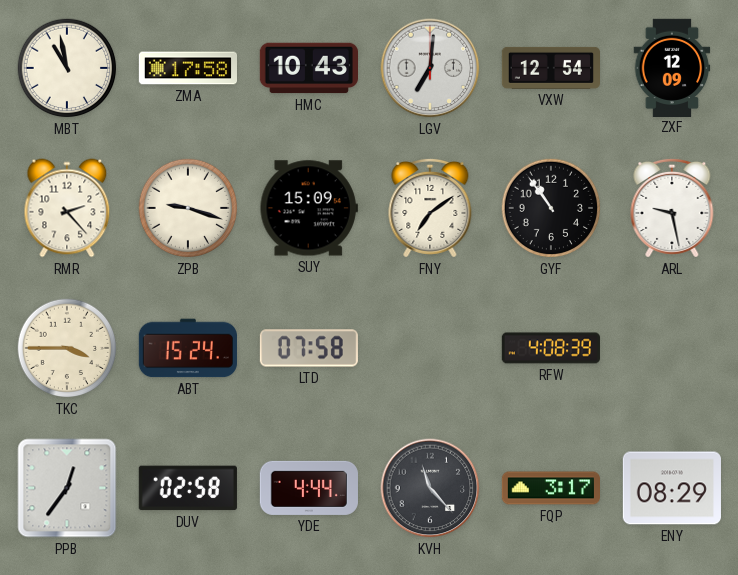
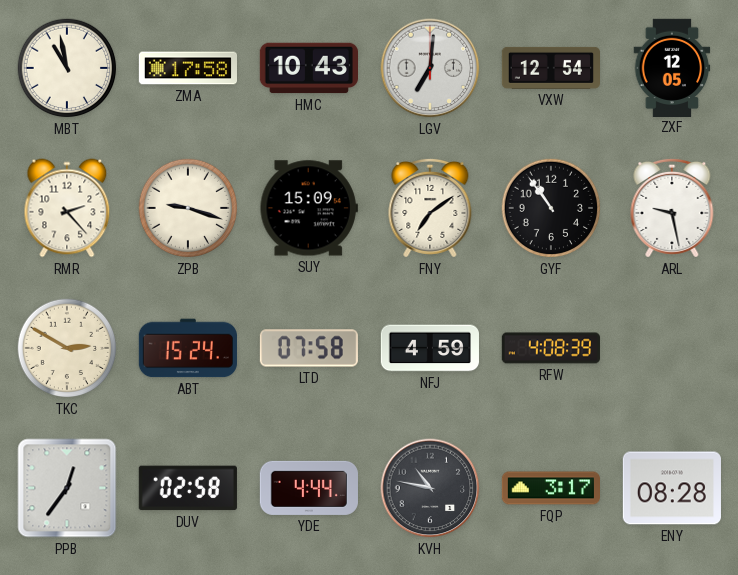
ZXF: 12:09 -> 12:05
TKC: 3:45 -> 2:50
NFJ: none -> 4:59
KVH: 11:23 -> 10:47
ENY: 08:29 -> 08:28
